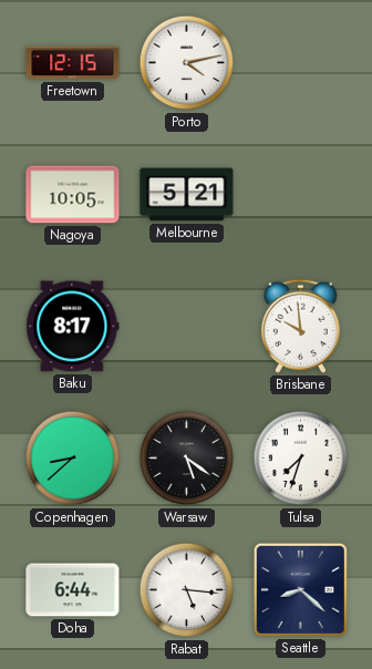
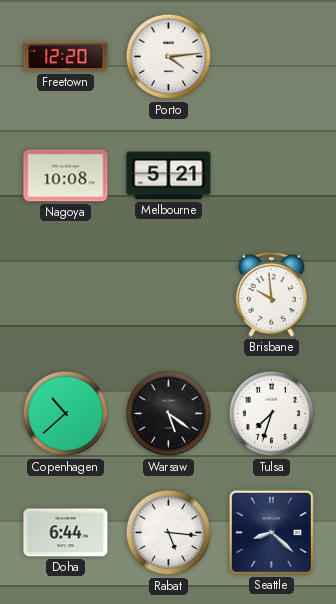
Freetown: 12:15 -> 12:20
Porto: 4:13 -> 4:14
Nagoya: 10:05 -> 10:08
Baku: 8:17 -> none
Copenhagen: 8:38 -> 10:38
